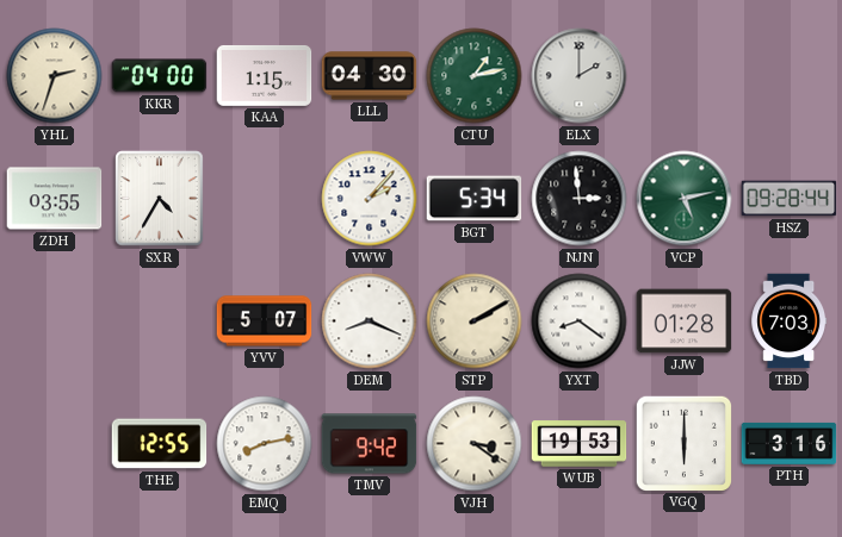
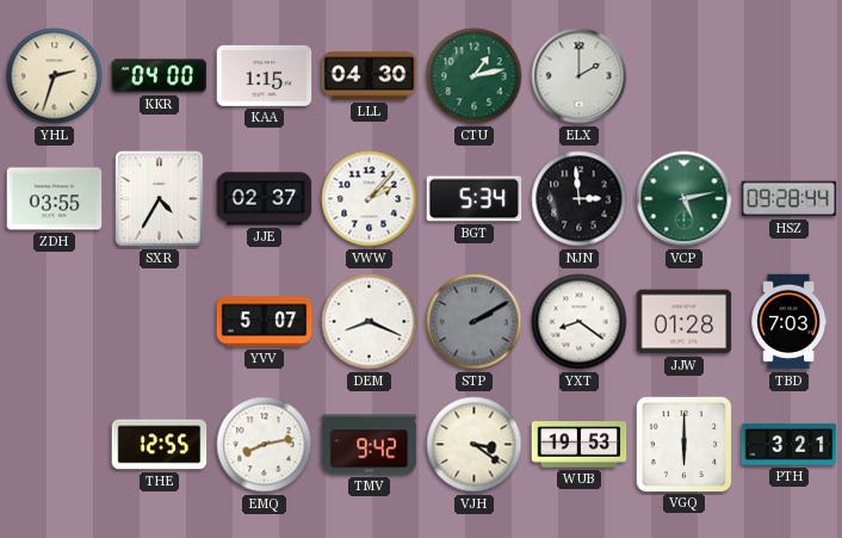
JJE: none -> 02:37
STP dial: cream -> grey
PTH: 3:16 -> 3:21
